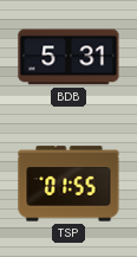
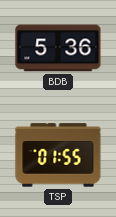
BDB: 5:31 -> 5:36
